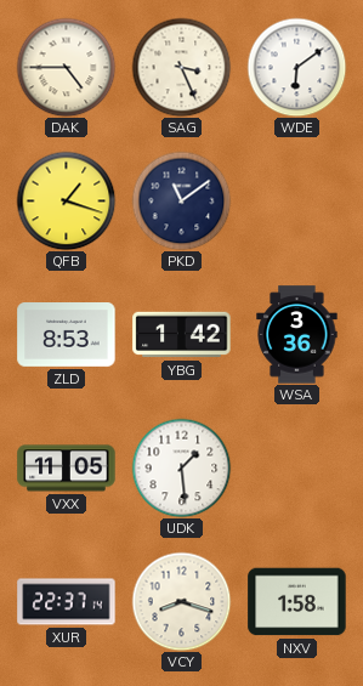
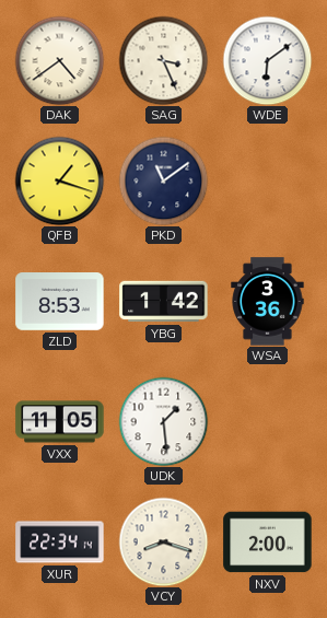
DAK: 4:45 -> 4:39
XUR: 22:37 -> 22:34
NXV: 1:58 -> 2:00
